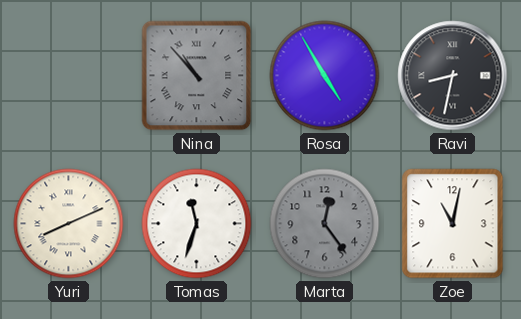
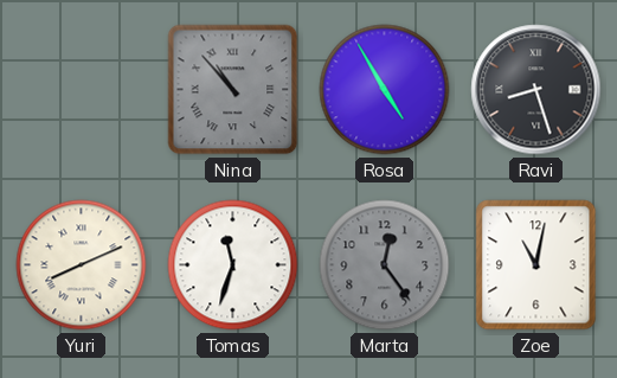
Ravi: 8:32 -> 8:27
